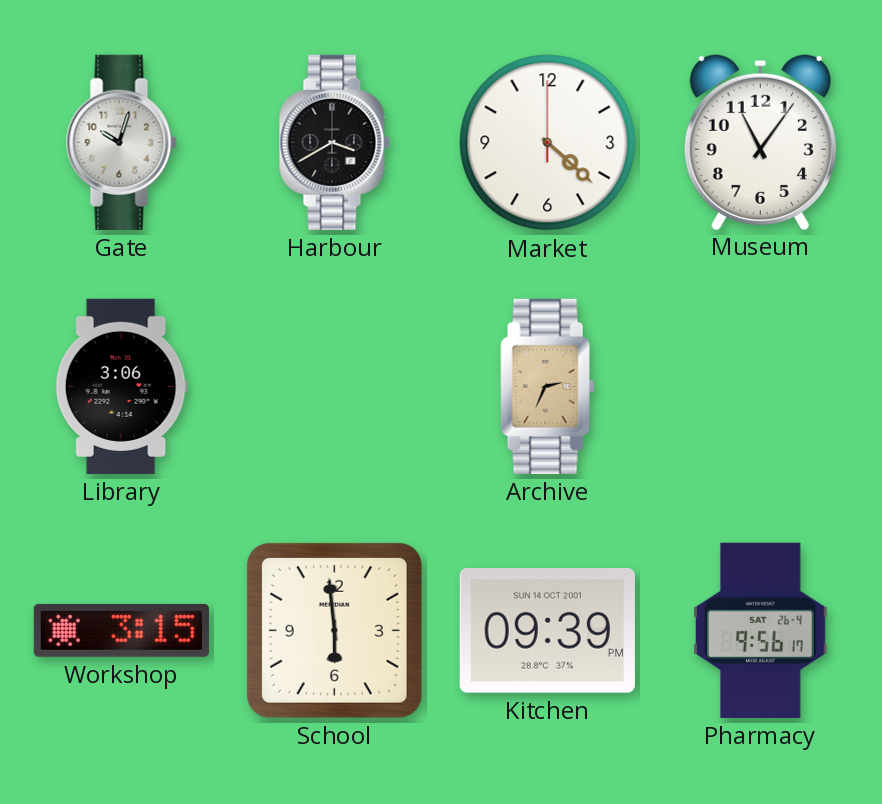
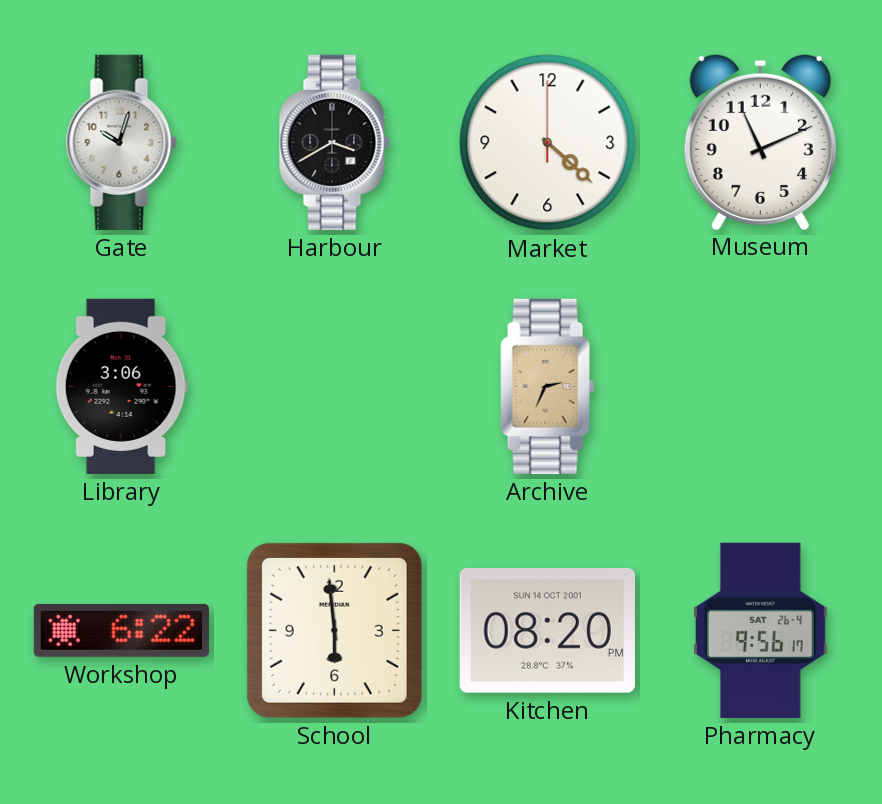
Museum: 11:06 -> 11:11
Workshop: 3:15 -> 6:22
Kitchen: 09:39 -> 08:20
